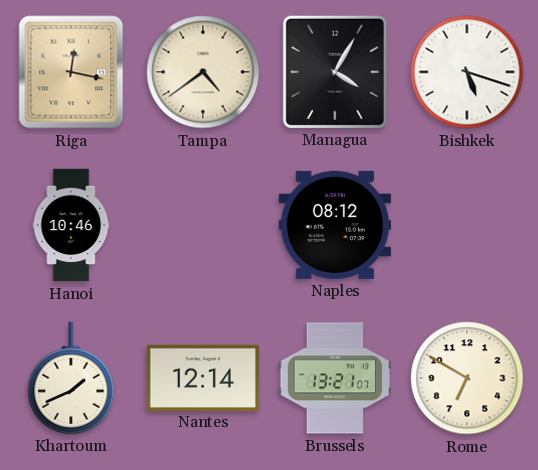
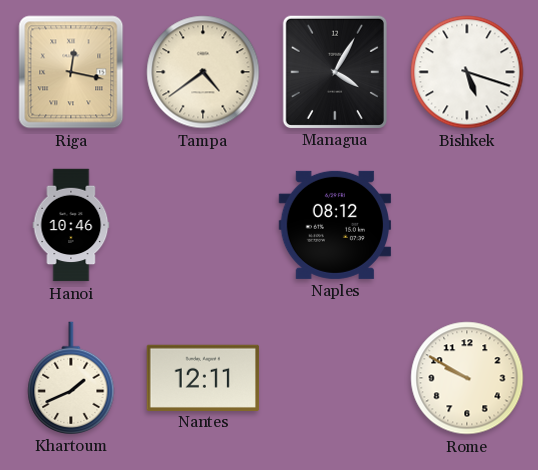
Nantes: 12:14 -> 12:11
Brussels: 13:21 -> none
Rome: 6:50 -> 9:50
